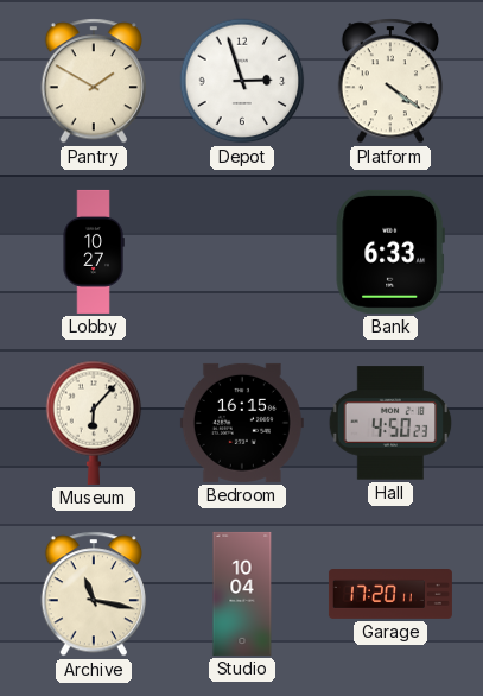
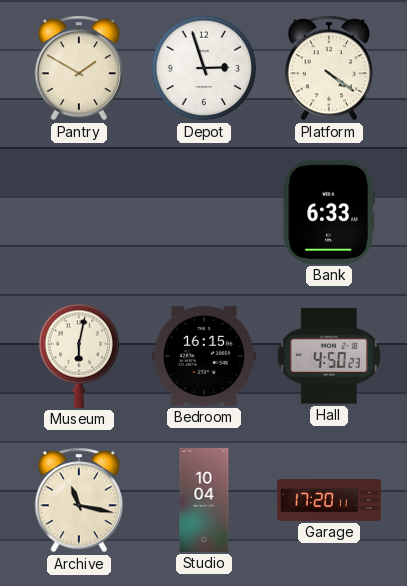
Lobby: 10:27 -> none
Museum: 6:07 -> 6:02
